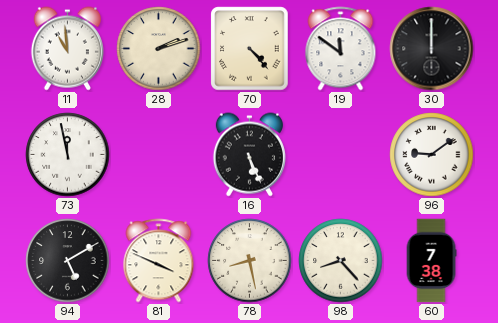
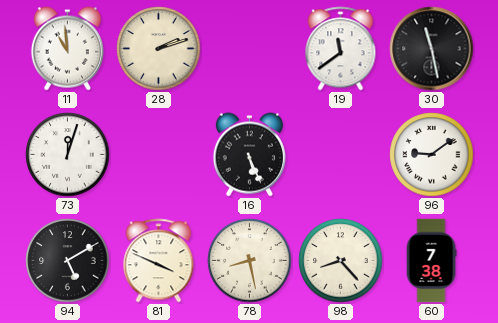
70: 4:23 -> none
19: 11:51 -> 11:39
30: 12:00 -> 11:28
73: 11:58 -> 12:03
